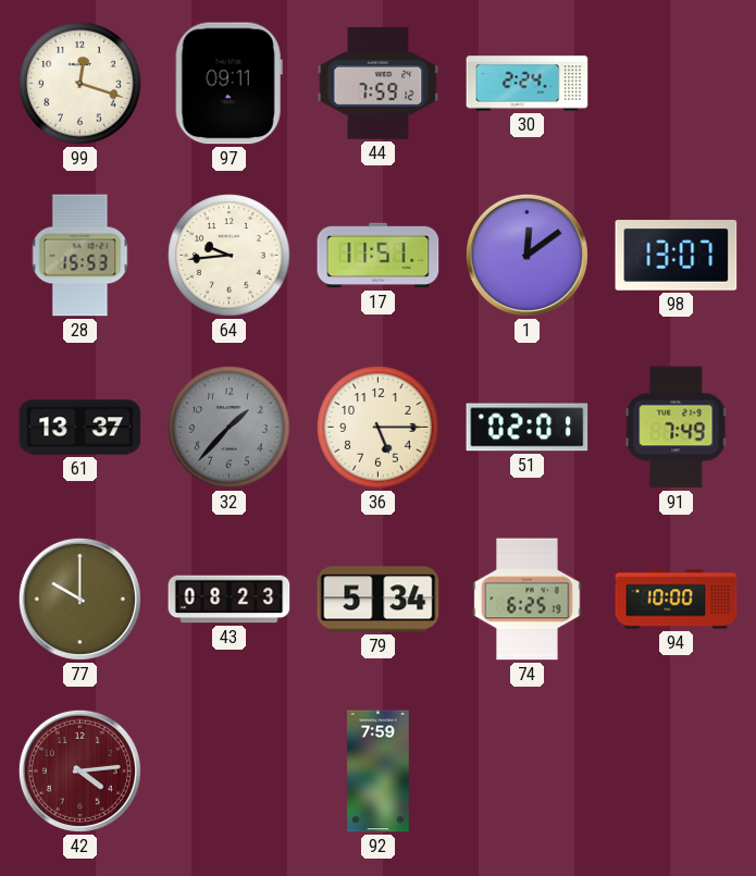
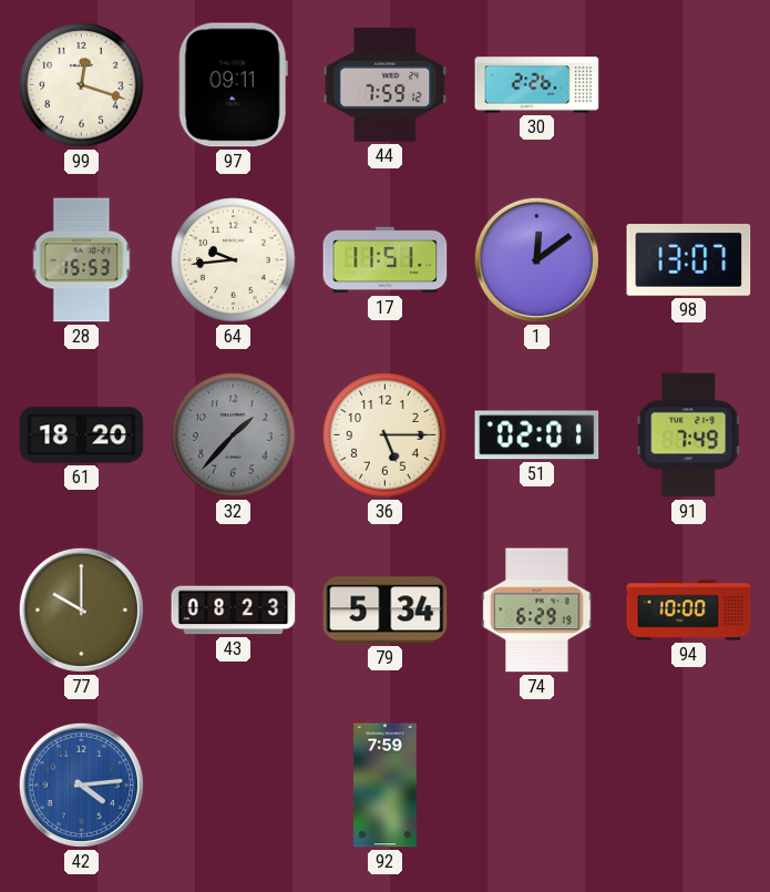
30: 2:24 -> 2:26
61: 13:37 -> 18:20
74: 6:25 -> 6:29
42 dial: burgundy -> blue
